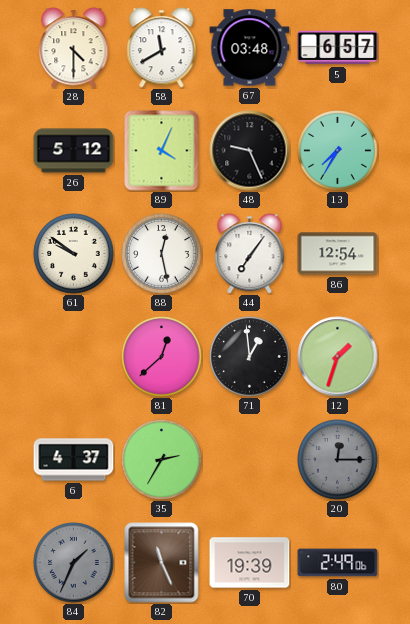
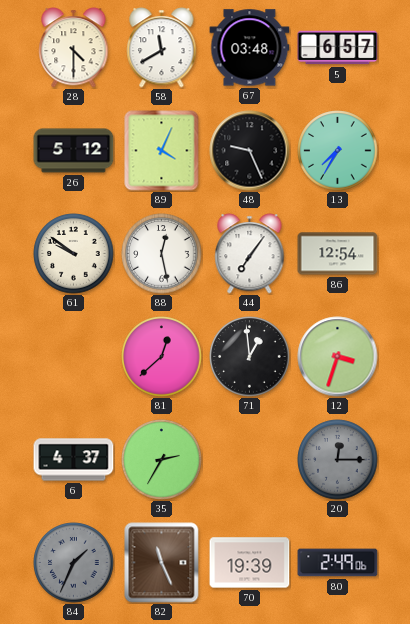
12: 1:33 -> 3:33
